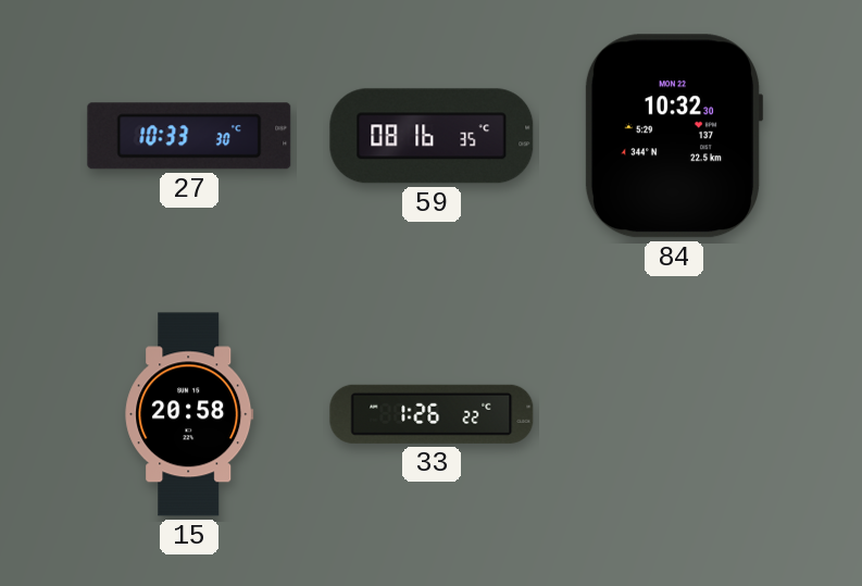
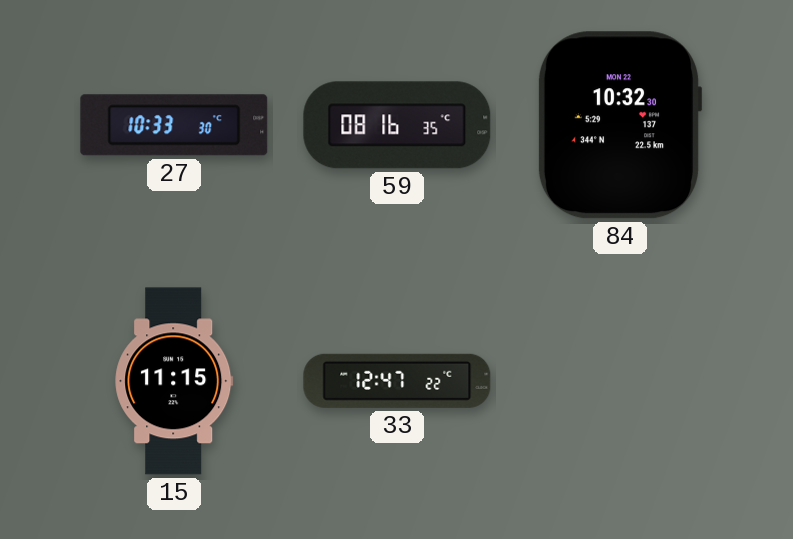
15: 20:58 -> 11:15
33: 1:26 -> 12:47
